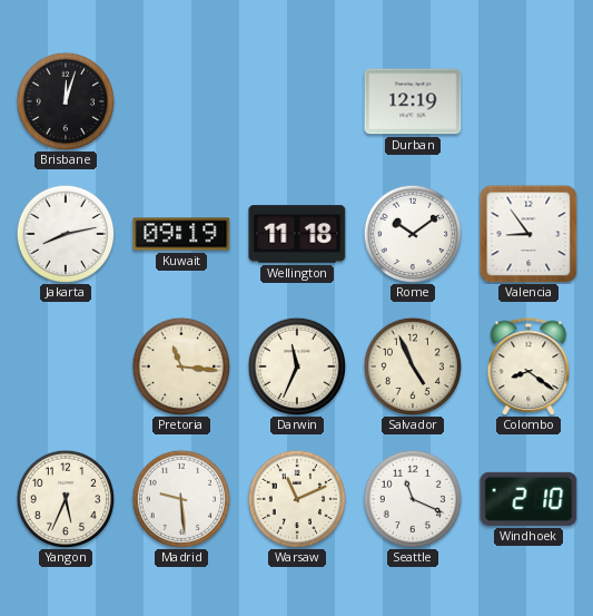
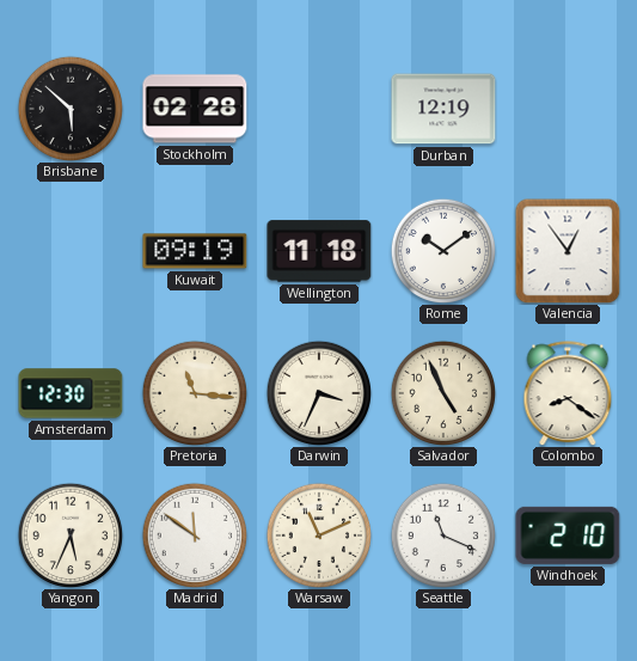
Brisbane: 12:03 -> 5:52
Stockholm: none -> 02:28
Jakarta: 8:13 -> none
Valencia: 8:54 -> 12:54
Amsterdam: none -> 12:30
Darwin: 11:34 -> 3:34
Madrid: 9:29 -> 11:51
